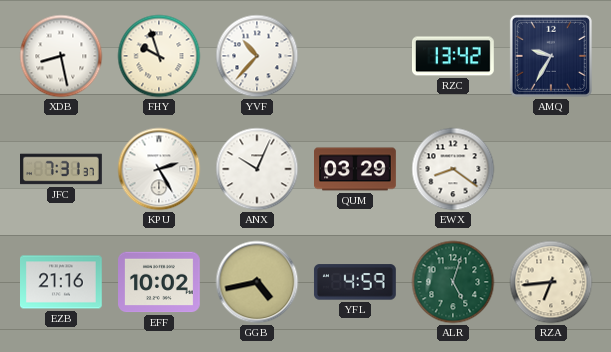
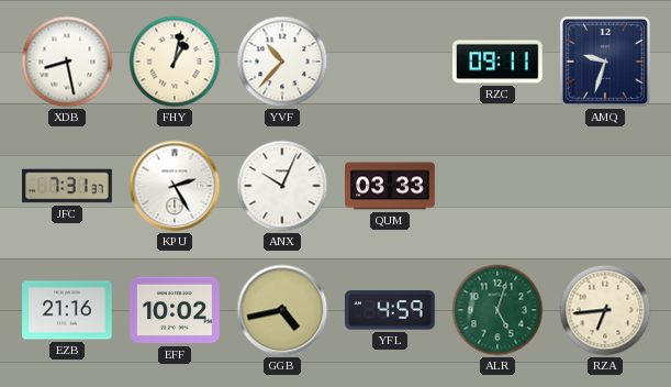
FHY: 9:57 -> 1:02
RZC: 13:42 -> 09:11
AMQ: 9:35 -> 9:33
QUM: 03:29 -> 03:33
EWX: 8:21 -> none
